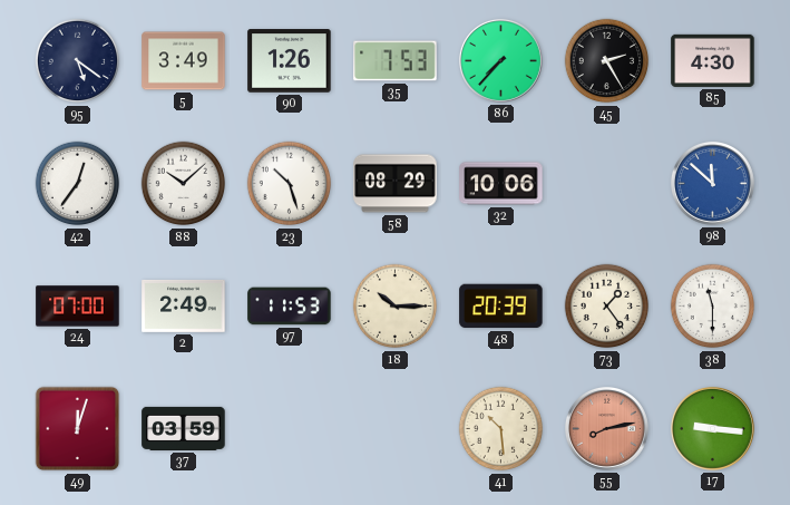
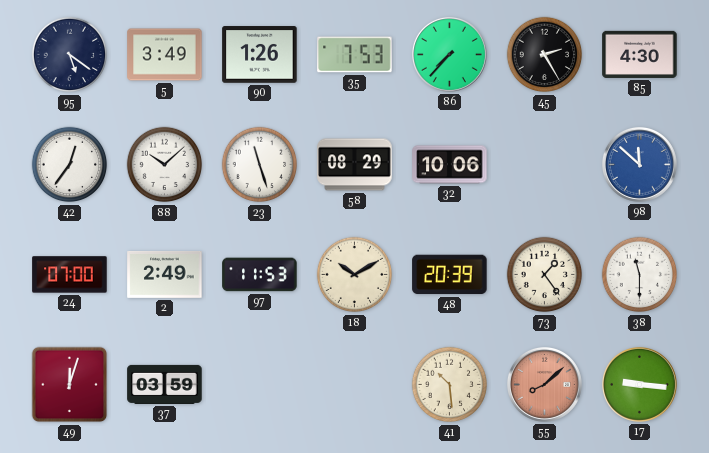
23: 10:27 -> 11:27
18: 10:15 -> 10:10
55: 8:13 -> 8:08
